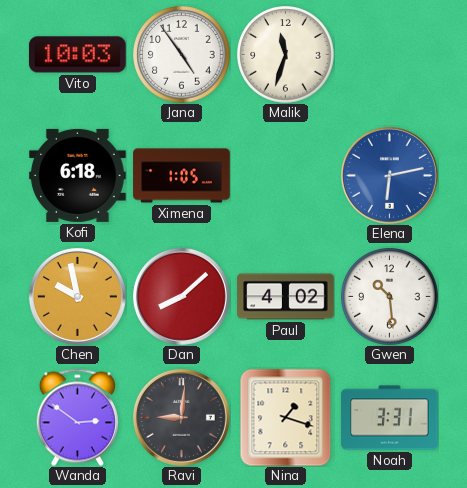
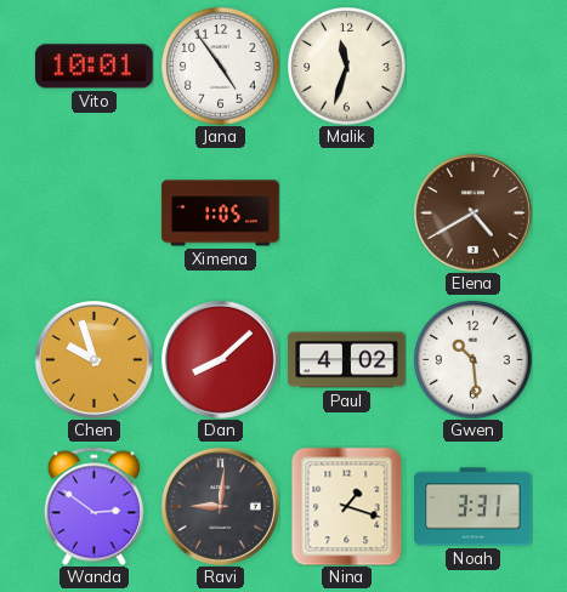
Vito: 10:03 -> 10:01
Kofi: 6:18 -> none
Elena: 6:13 -> 4:40
Elena dial: blue -> brown
Chen: 9:58 -> 9:57
